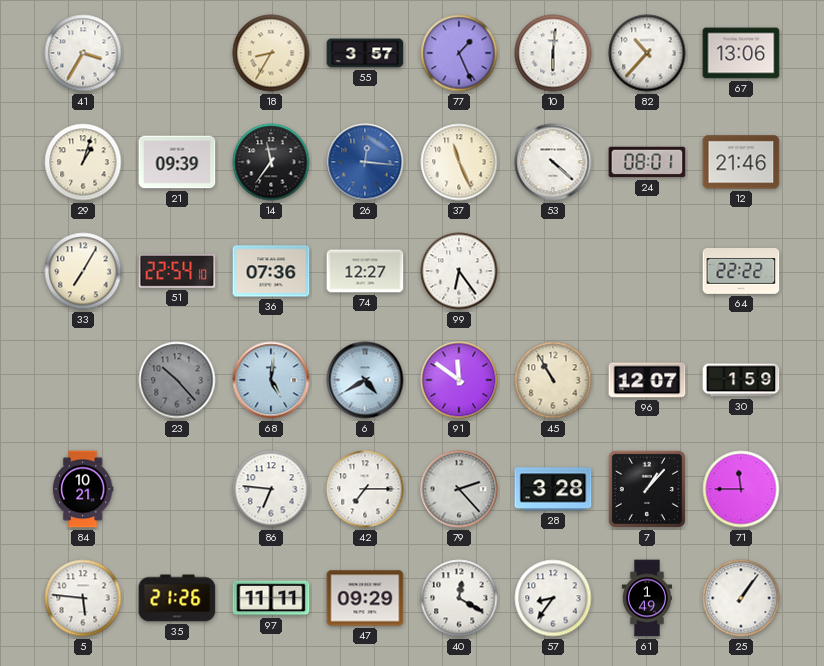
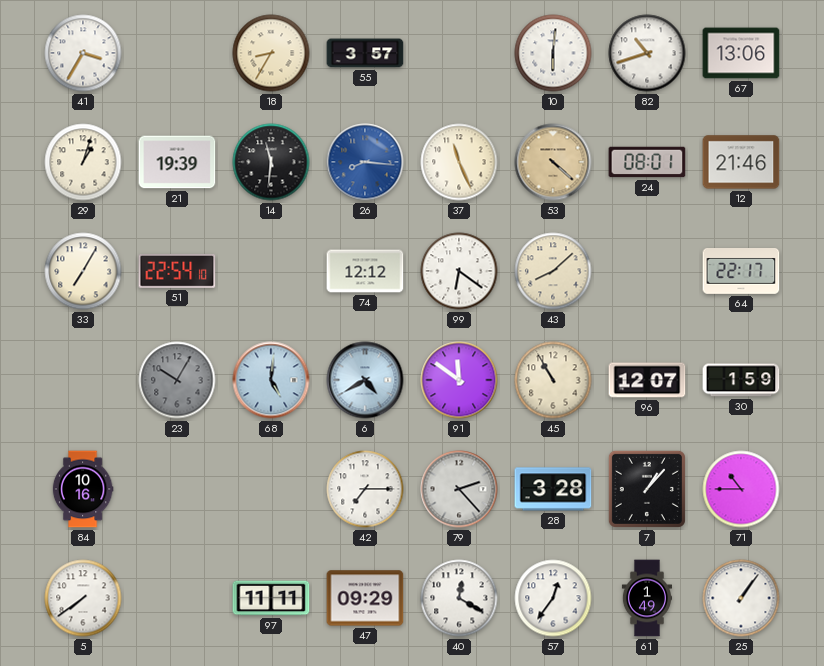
77: 1:26 -> none
82: 10:37 -> 10:42
21: 09:39 -> 19:39
14: 11:36 -> 11:31
26: 12:16 -> 8:16
53 dial: white -> champagne
36: 07:36 -> none
74: 12:27 -> 12:12
99: 6:24 -> 6:21
43: none -> 8:08
64: 22:22 -> 22:17
23: 10:23 -> 10:05
84: 10:21 -> 10:16
86: 6:46 -> none
71: 11:45 -> 10:45
5: 5:46 -> 7:39
35: 21:26 -> none
57: 8:36 -> 12:36
